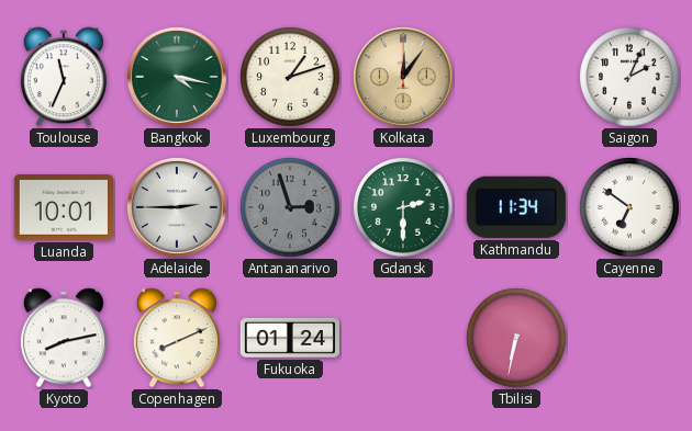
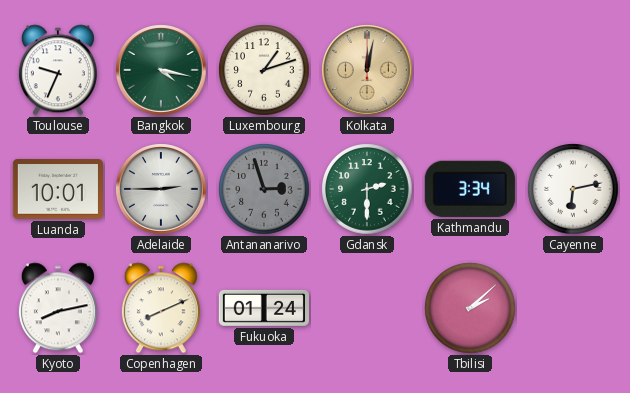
Toulouse: 11:34 -> 9:34
Kolkata: 12:06 -> 12:02
Saigon: 2:04 -> none
Kathmandu: 11:34 -> 3:34
Cayenne: 6:51 -> 6:13
Tbilisi: 6:32 -> 2:08
